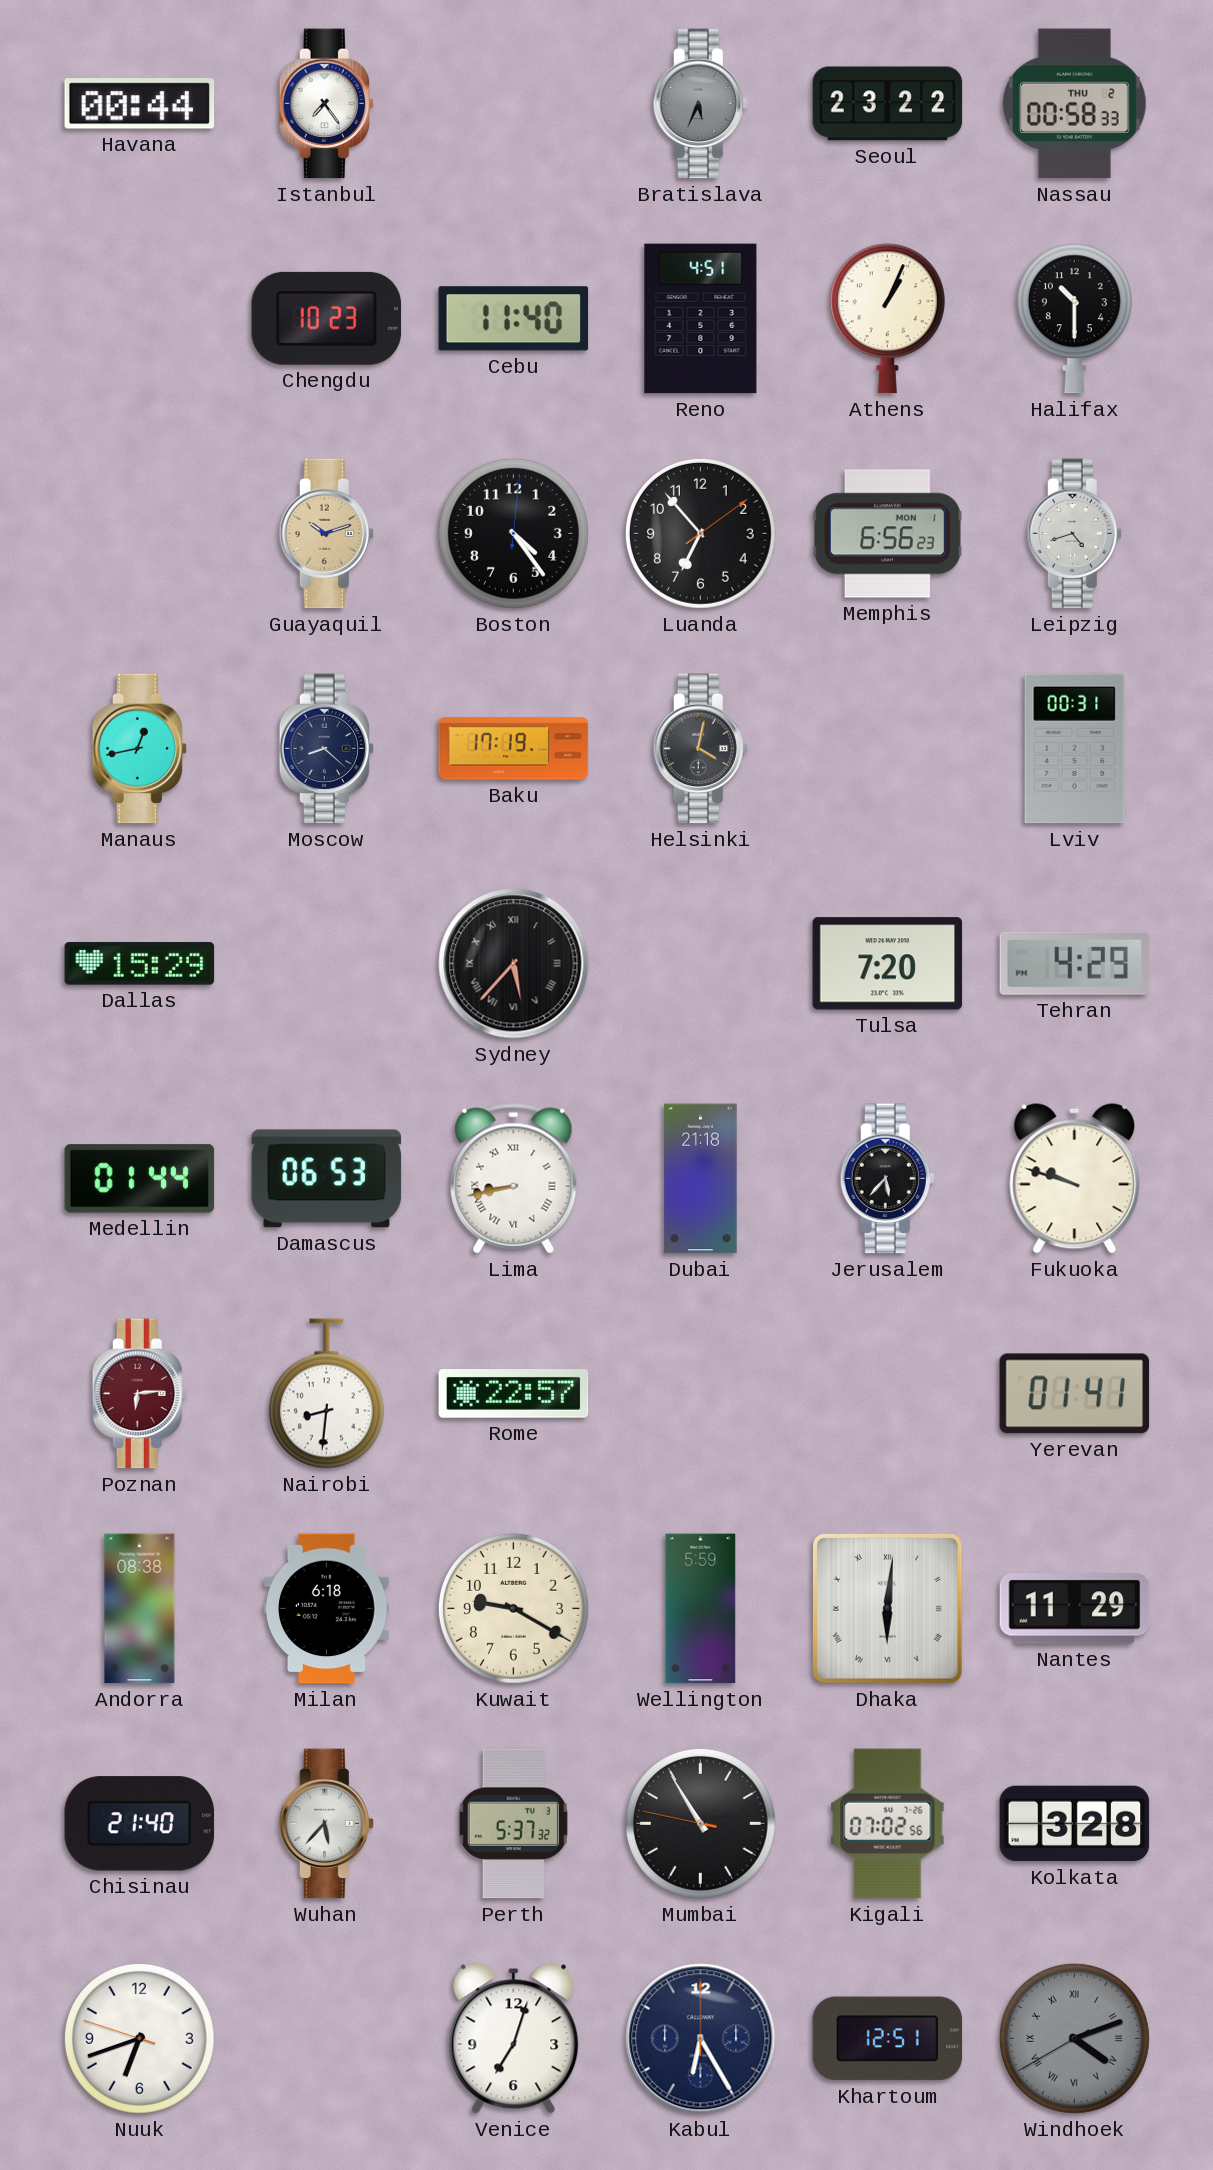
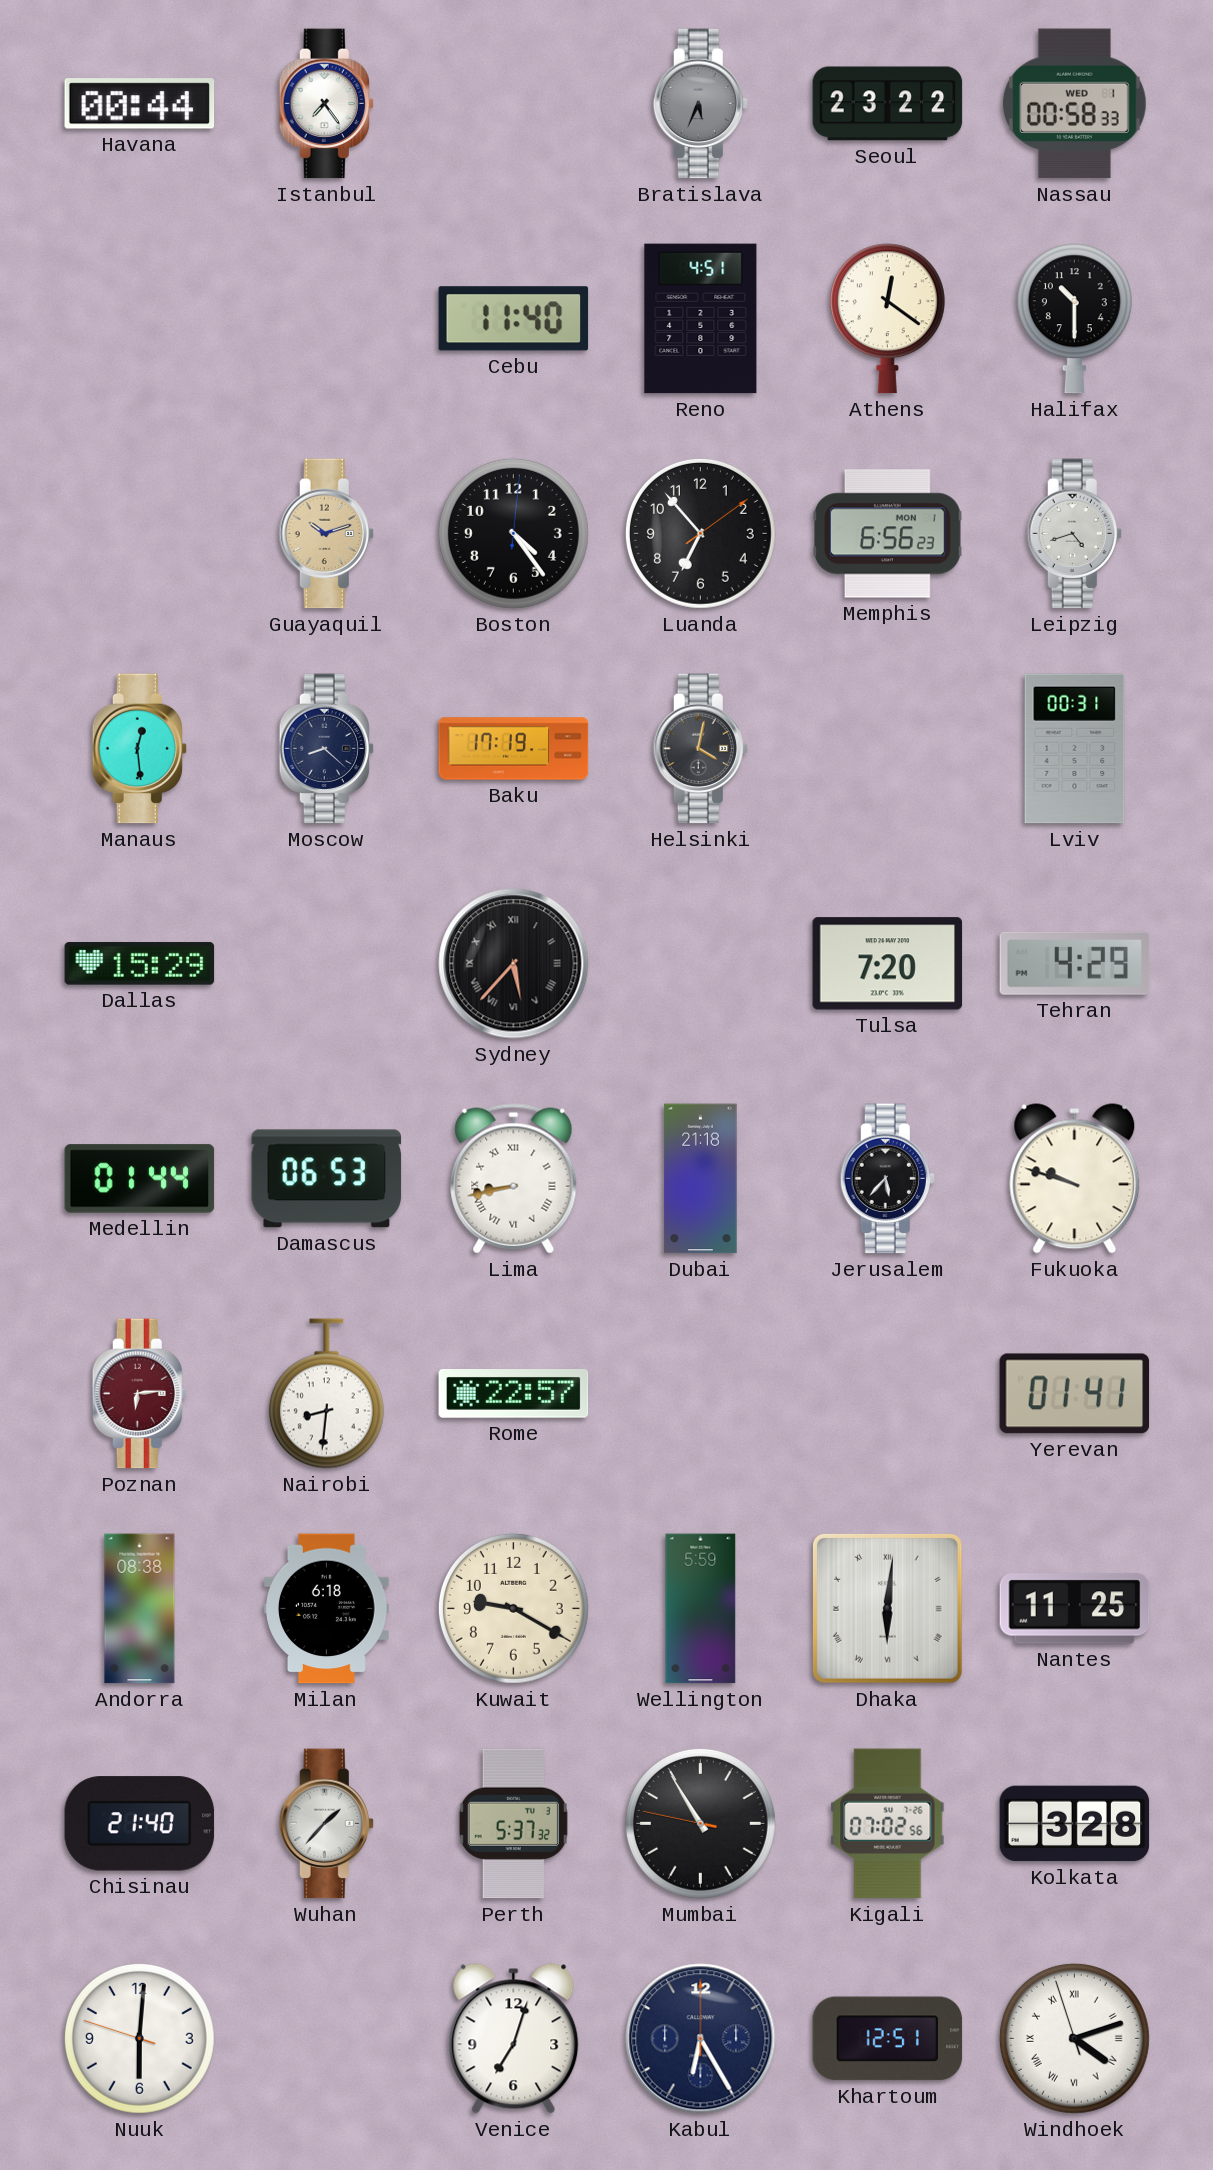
Nassau date: THU 2 -> WED 1
Chengdu: 10:23 -> none
Athens: 1:04 -> 12:21
Manaus: 12:43 -> 12:29
Nantes: 11:29 -> 11:25
Wuhan: 5:37 -> 1:37
Nuuk: 6:41 -> 6:00
Windhoek: 4:11:40 -> 4:11:57
Windhoek dial: grey -> white
